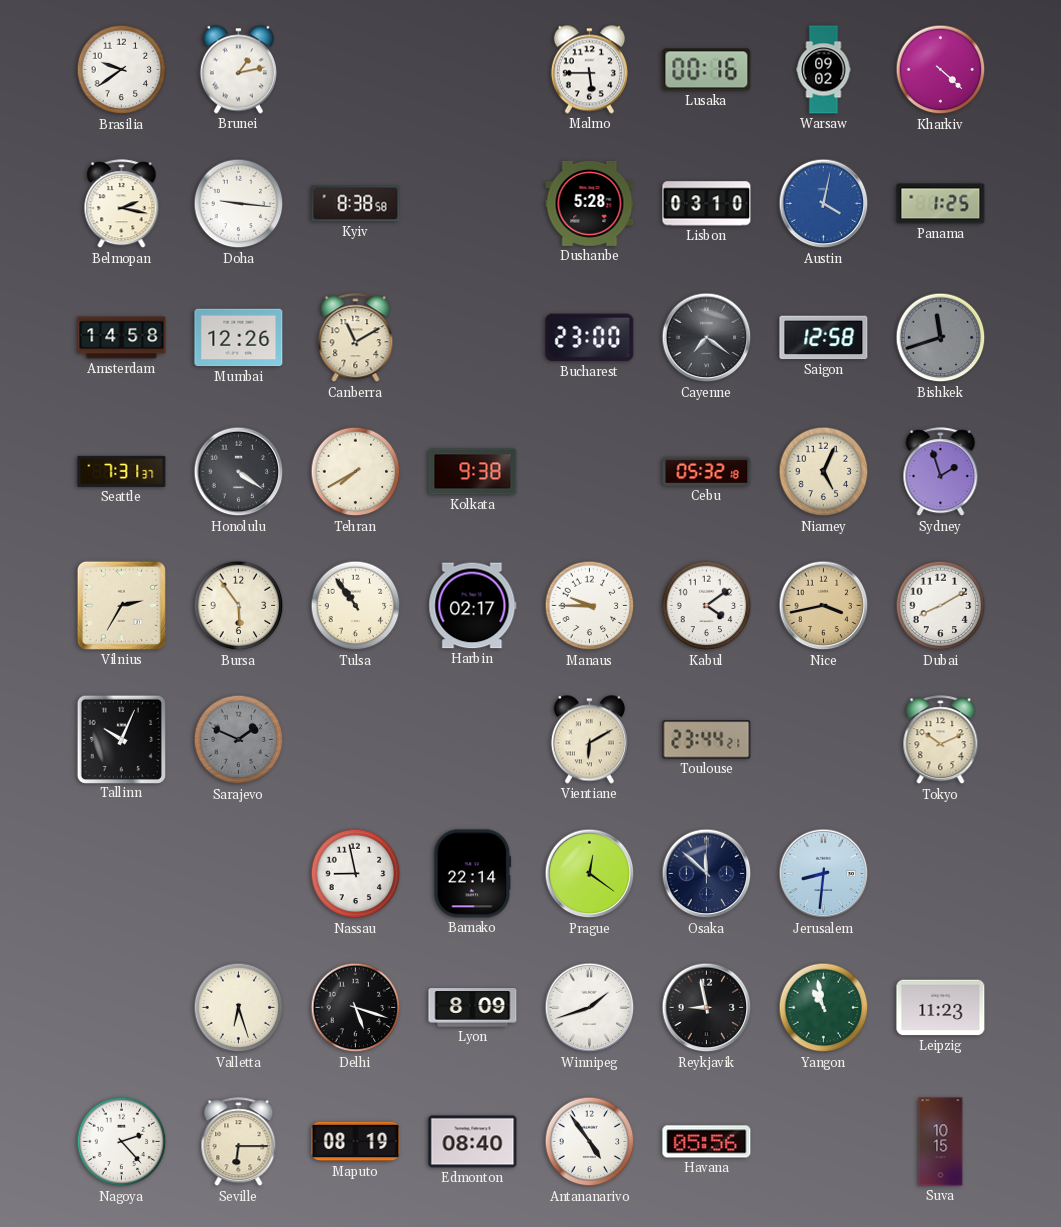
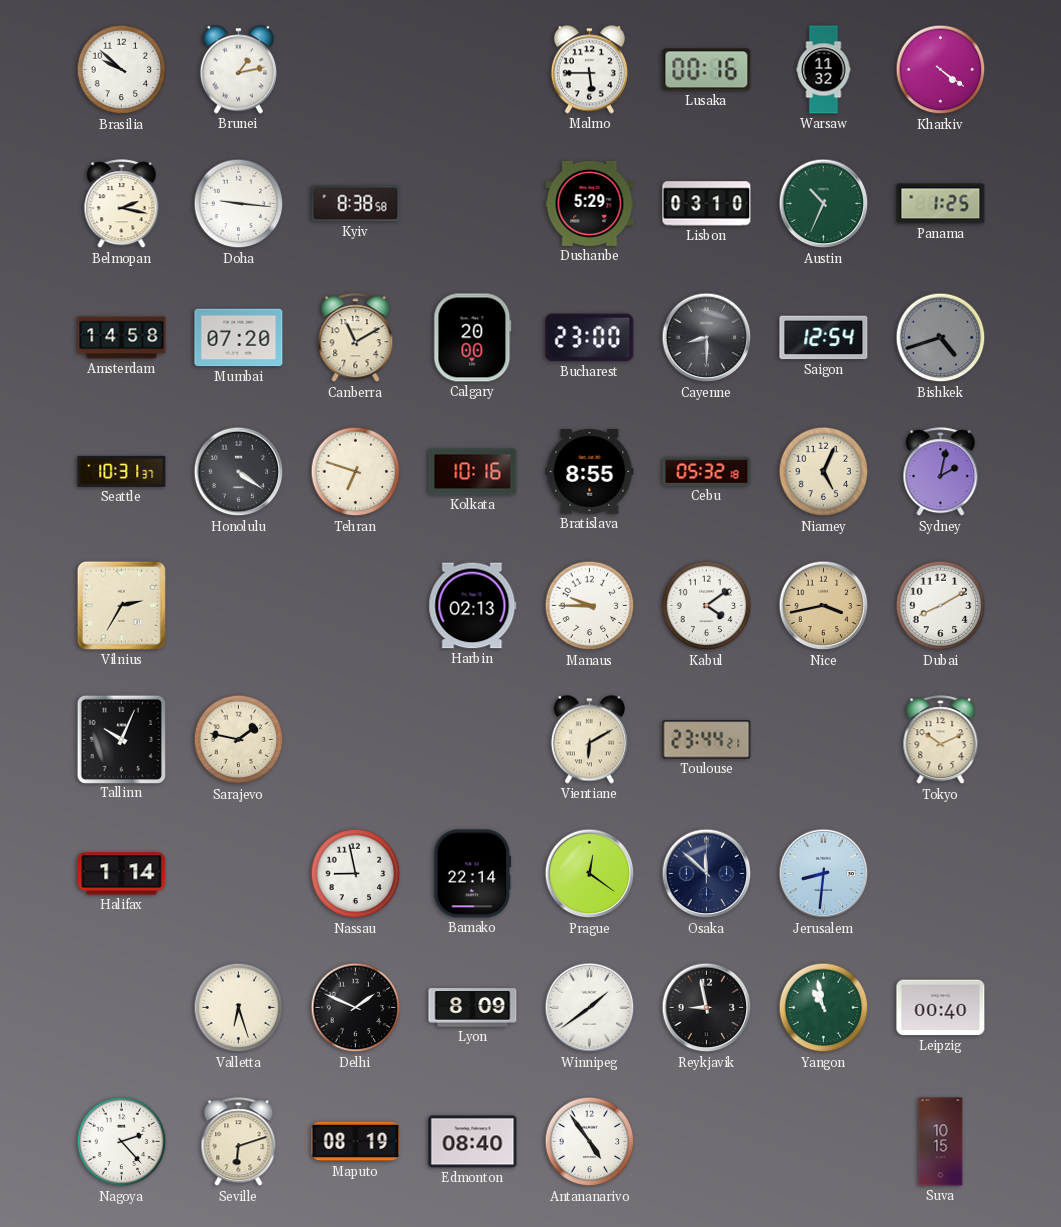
Brasilia: 9:39 -> 9:52
Warsaw: 09:02 -> 11:32
Kharkiv: 4:22 -> 4:21
Dushanbe: 5:28 -> 5:29
Austin: 4:02 -> 10:34
Austin dial: blue -> green
Mumbai: 12:26 -> 07:20
Calgary: none -> 20:00
Cayenne: 7:21 -> 8:30
Saigon: 12:58 -> 12:54
Bishkek: 11:42 -> 4:42
Seattle: 7:31 -> 10:31
Tehran: 7:40 -> 6:48
Kolkata: 9:38 -> 10:16
Bratislava: none -> 8:55
Sydney: 1:57 -> 2:02
Bursa: 5:54 -> none
Tulsa: 10:54 -> none
Harbin: 02:17 -> 02:13
Sarajevo: 1:49 -> 1:47
Sarajevo dial: grey -> cream
Halifax: none -> 1:14
Delhi: 5:18 -> 1:49
Winnipeg: 1:42 -> 1:39
Leipzig: 11:23 -> 00:40
Seville: 6:15 -> 6:12
Havana: 05:56 -> none
